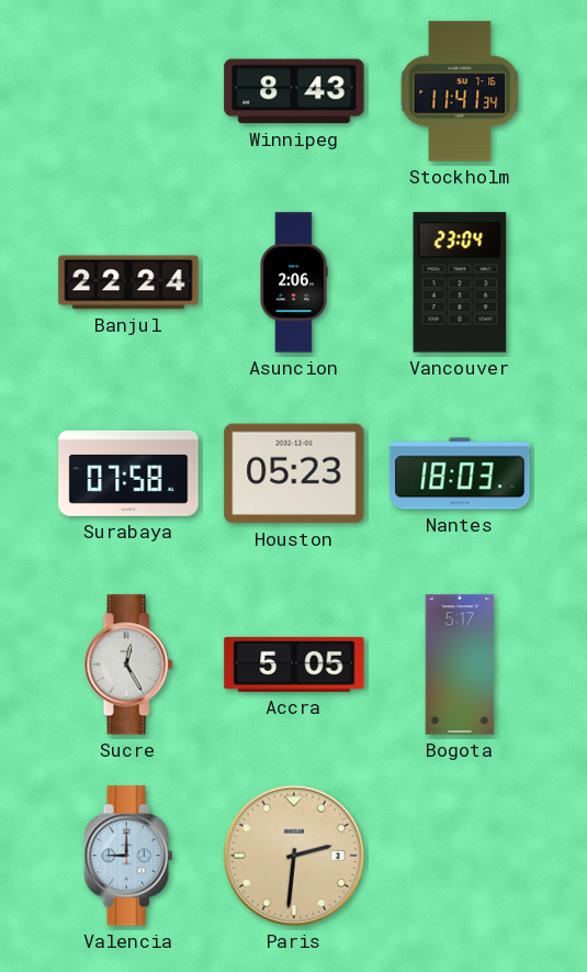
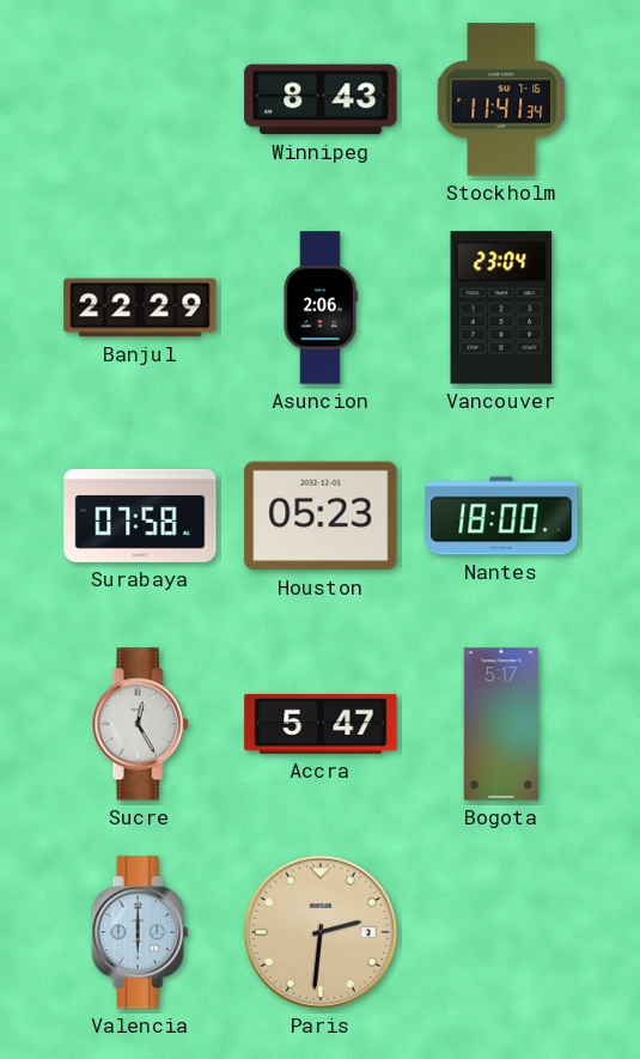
Banjul: 22:24 -> 22:29
Nantes: 18:03 -> 18:00
Accra: 5:05 -> 5:47
Valencia: 9:00 -> 6:00
